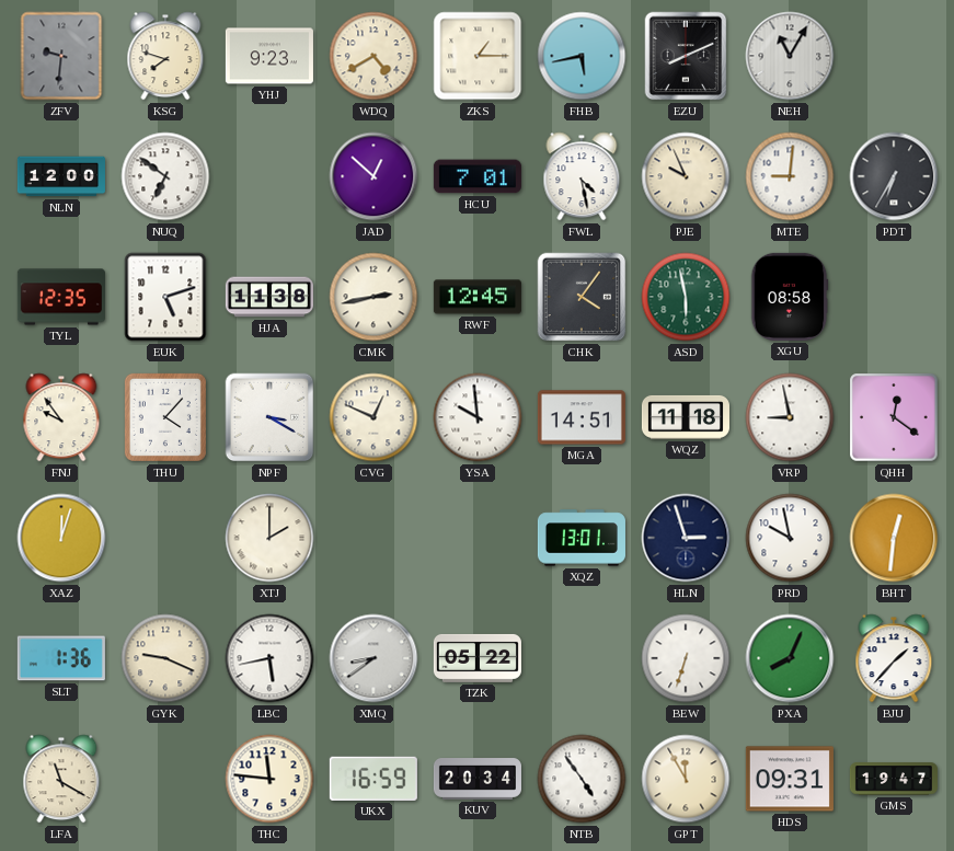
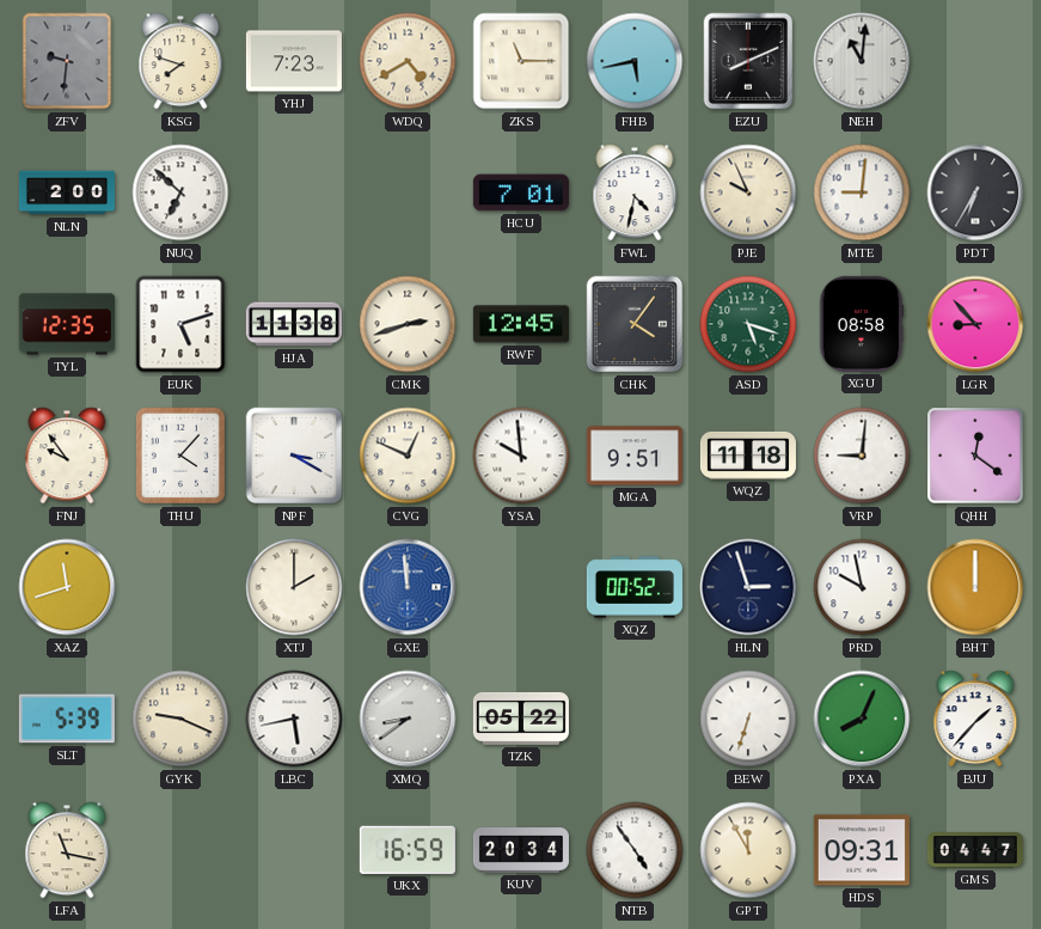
YHJ: 9:23 -> 7:23
ZKS: 1:15 -> 11:15
NEH: 11:05 -> 11:01
NLN: 12:00 -> 2:00
NUQ: 6:51 -> 6:52
JAD: 12:52 -> none
FWL: 4:28 -> 4:32
CMK: 2:43 -> 2:42
ASD: 5:58 -> 5:18
LGR: none -> 8:53
MGA: 14:51 -> 9:51
VRP: 8:58 -> 9:01
XAZ: 12:03 -> 11:42
GXE: none -> 11:59
XQZ: 13:01 -> 00:52
BHT: 12:31 -> 12:00
SLT: 1:36 -> 5:39
LFA: 11:20 -> 11:17
THC: 11:46 -> none
GMS: 19:47 -> 04:47
